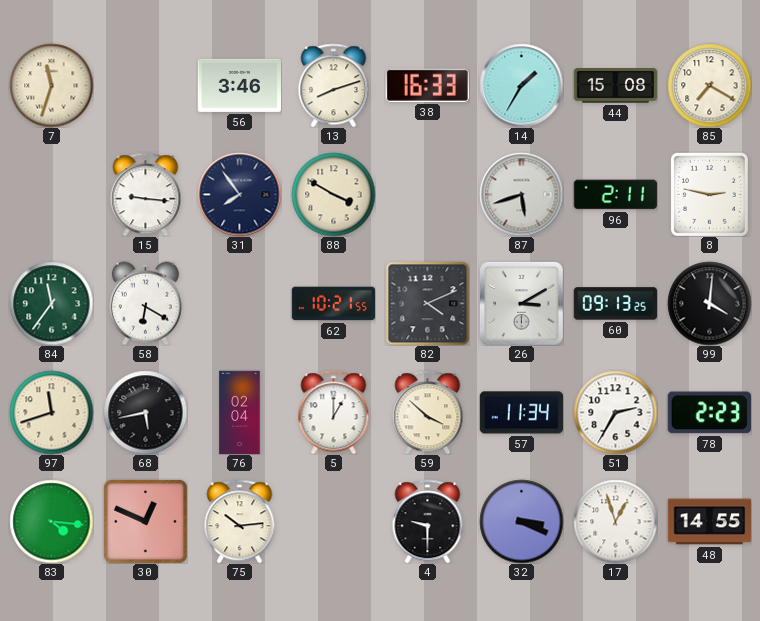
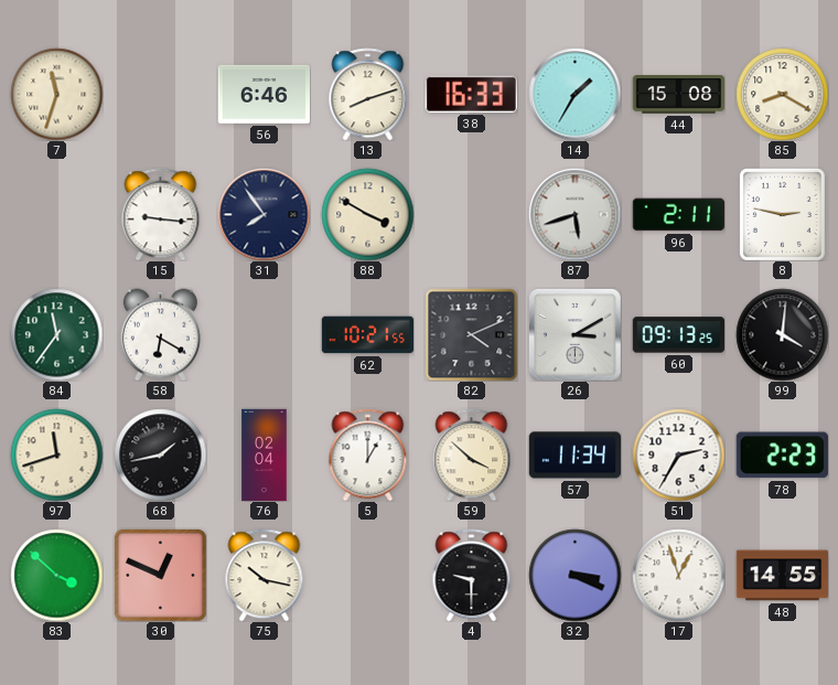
56: 3:46 -> 6:46
85: 7:20 -> 8:20
68: 5:43 -> 1:43
83: 4:16 -> 3:52
75: 10:14 -> 10:17
